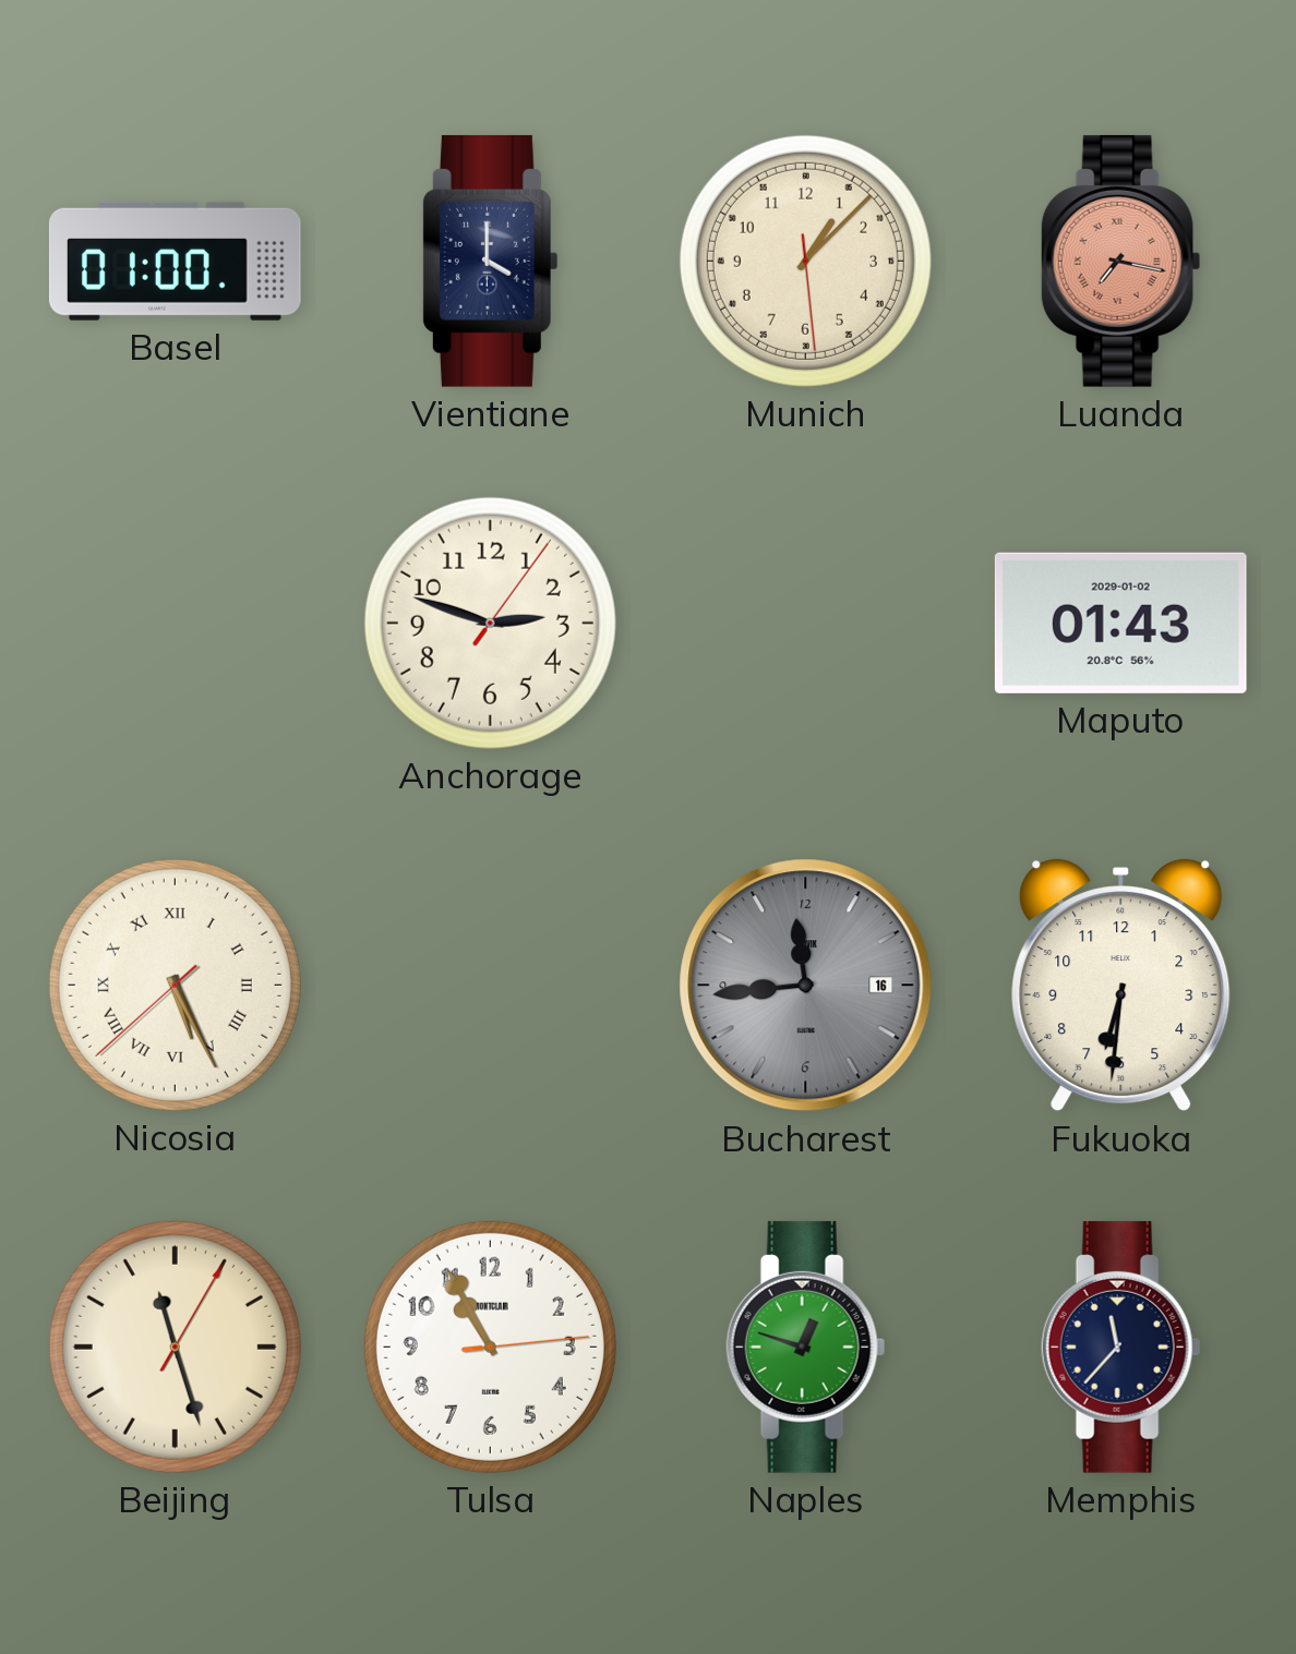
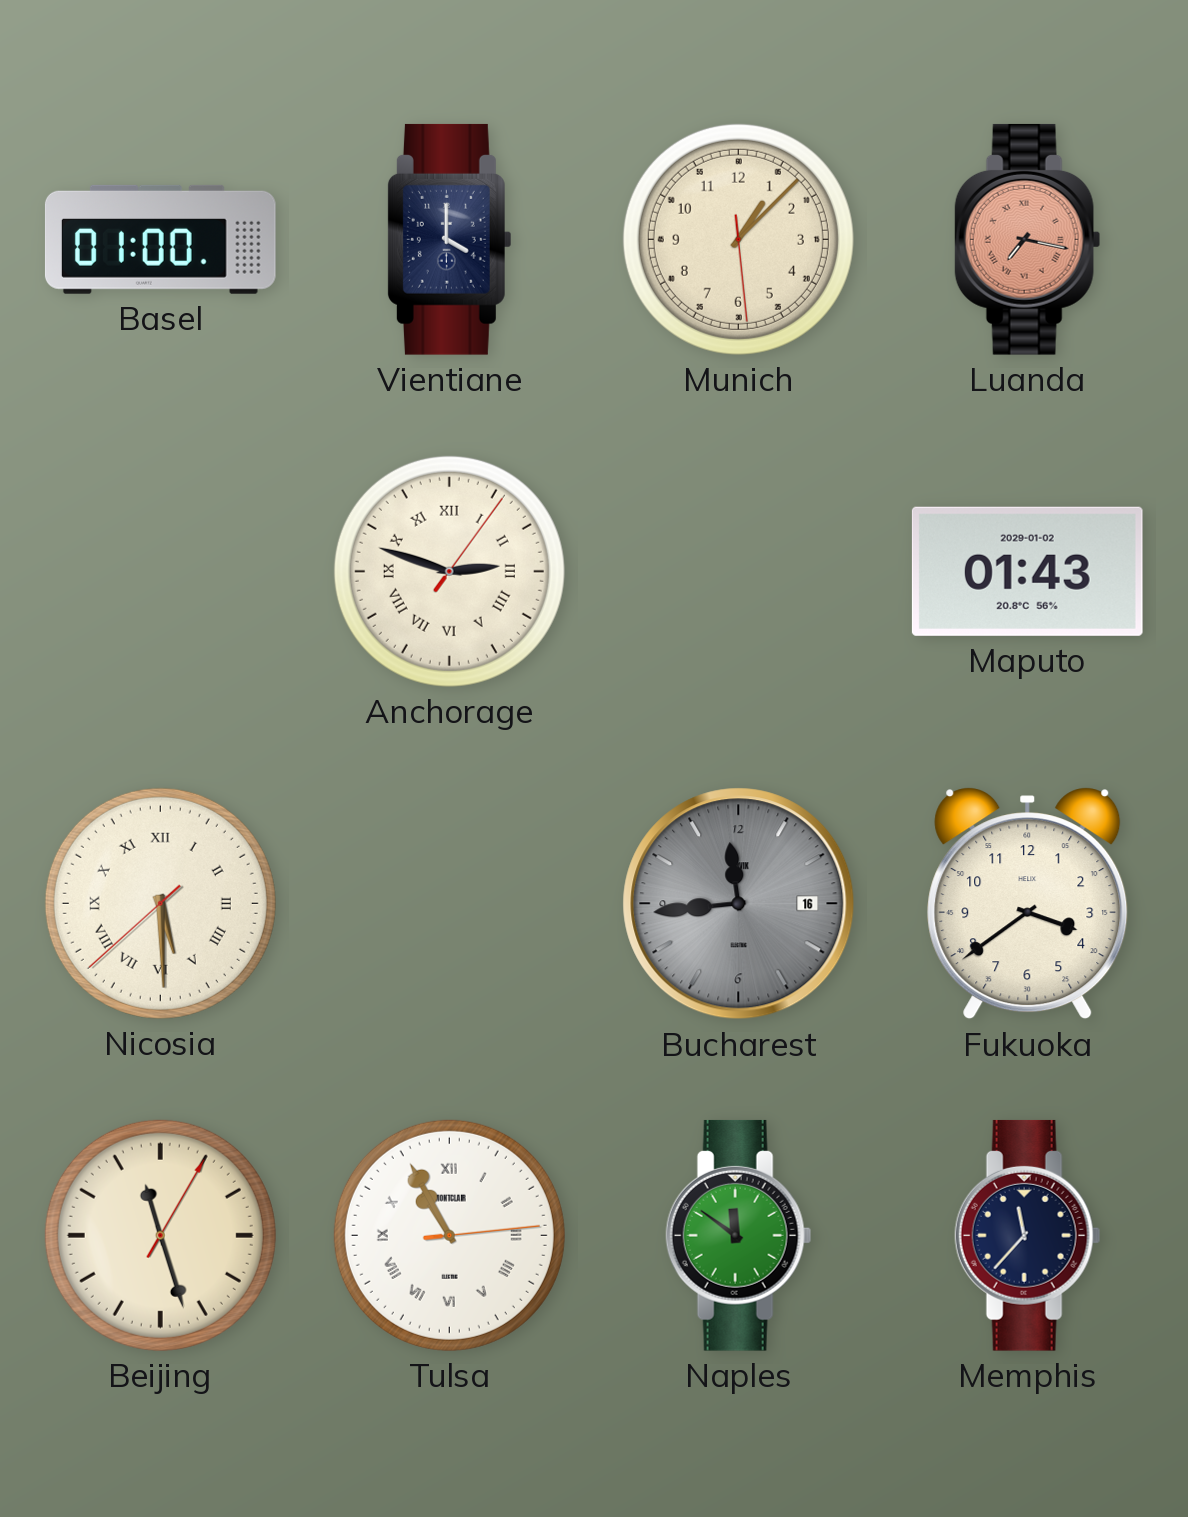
Anchorage numerals: Arabic -> Roman
Nicosia: 5:25 -> 5:29
Fukuoka: 6:31 -> 3:39
Tulsa numerals: Arabic -> Roman
Naples: 12:48 -> 11:51
